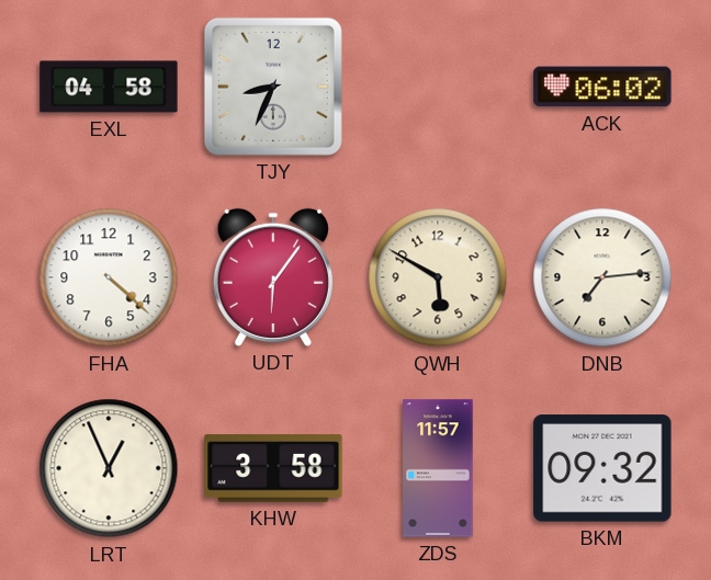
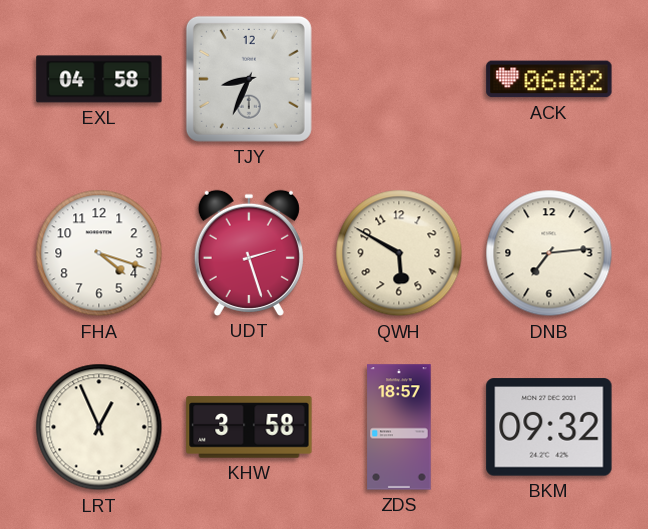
FHA: 4:22 -> 4:18
UDT: 6:06 -> 2:27
ZDS: 11:57 -> 18:57
